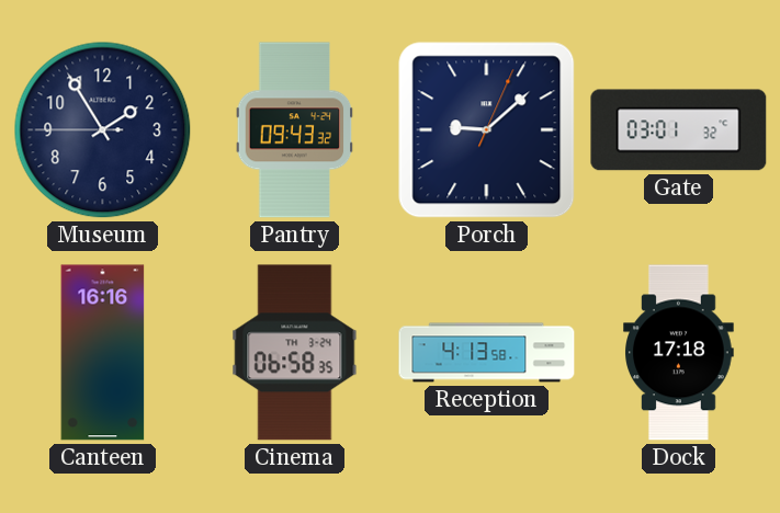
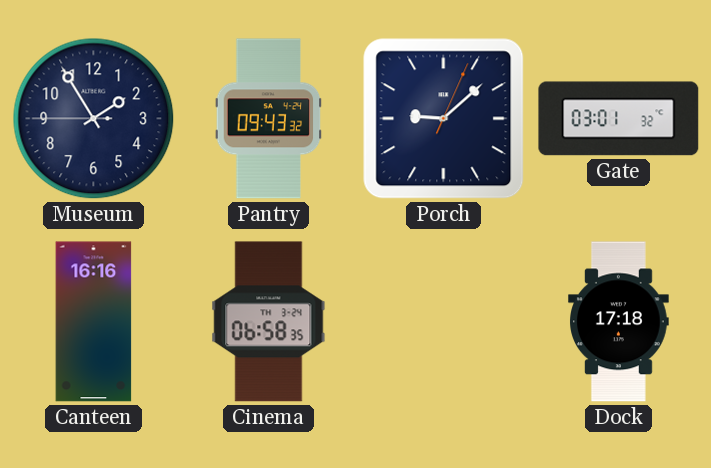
Reception: 4:13 -> none
